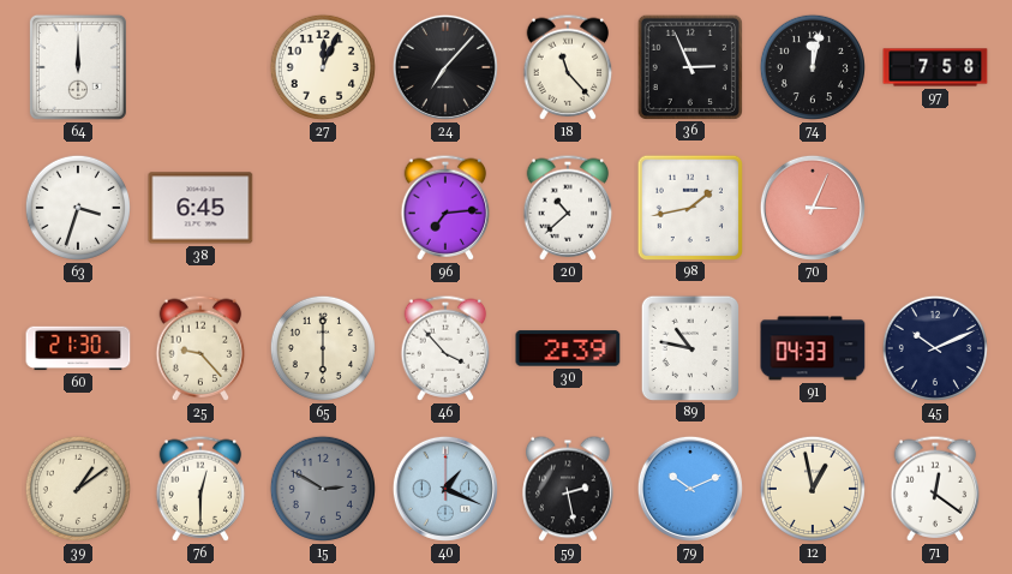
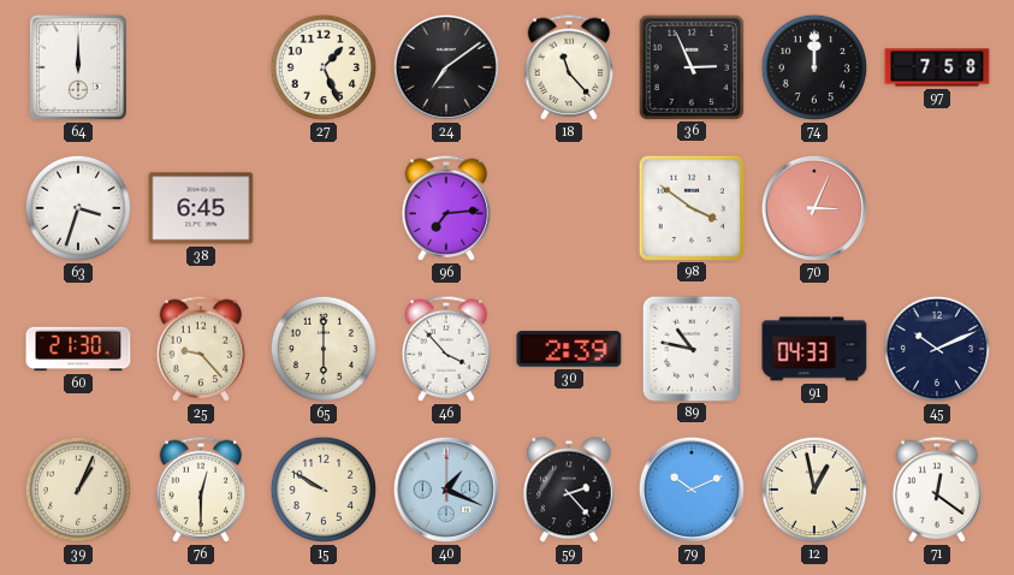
27: 12:04 -> 1:26
24: 7:07 -> 7:09
74: 12:02 -> 12:00
20: 10:38 -> none
98: 1:43 -> 3:51
39: 1:09 -> 1:04
15: 2:50 -> 9:50
15 dial: grey -> cream
59: 2:28 -> 2:23
